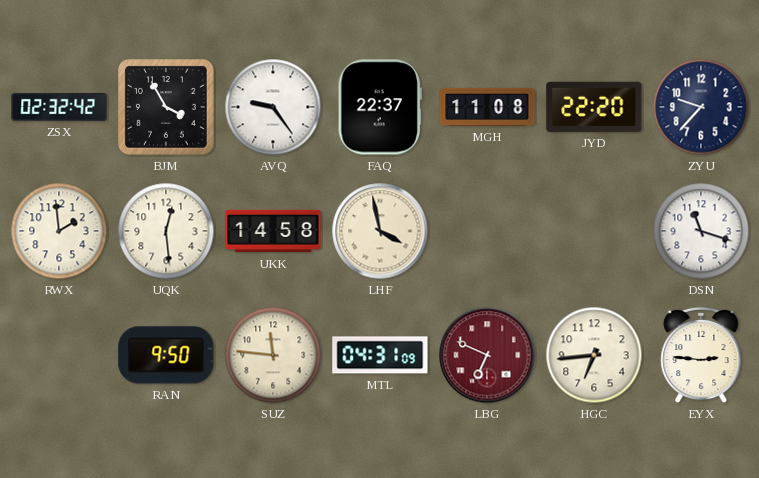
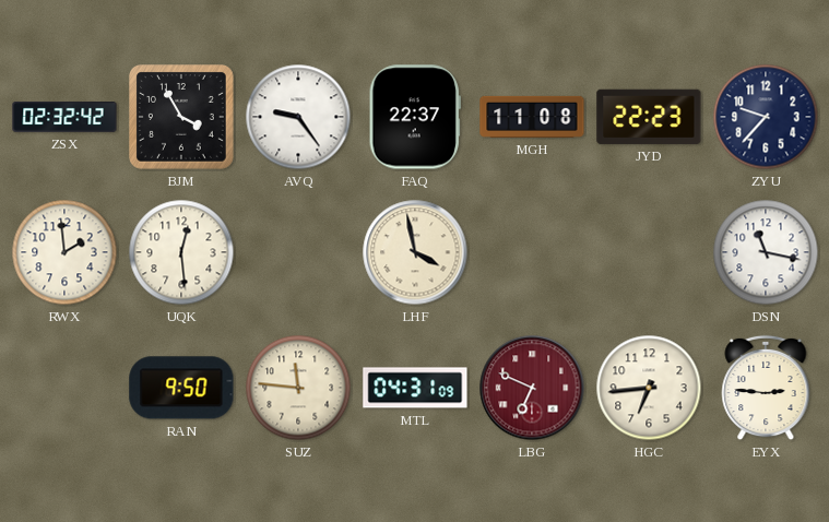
JYD: 22:20 -> 22:23
UKK: 14:58 -> none
DSN: 11:18 -> 11:17
